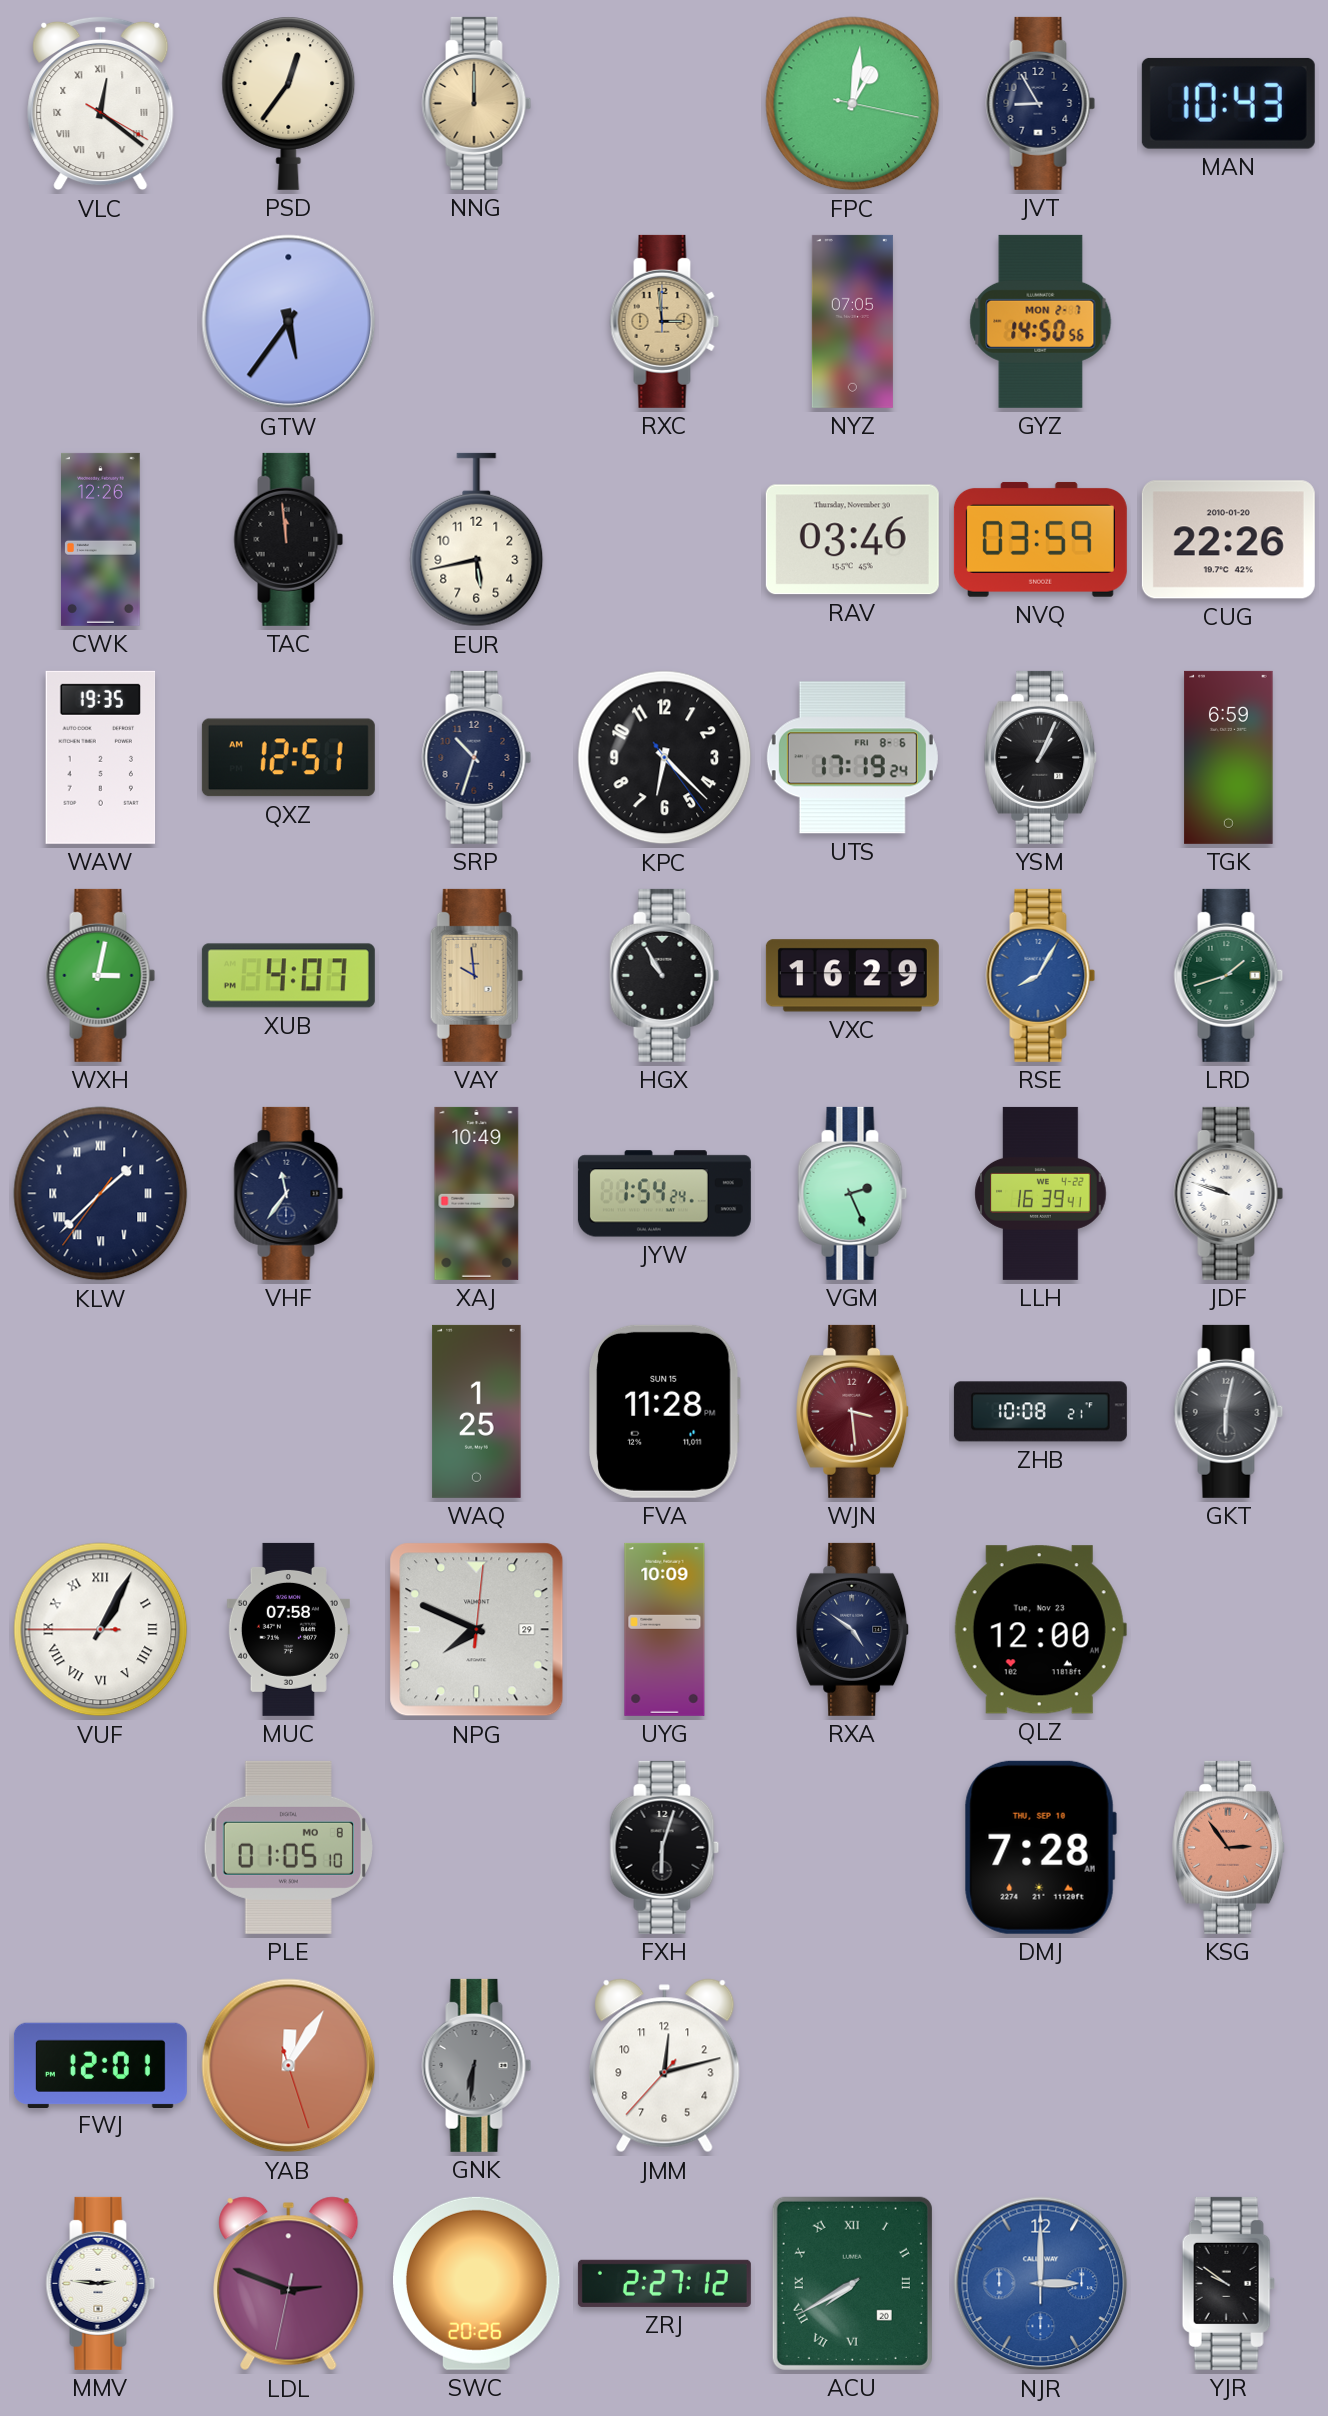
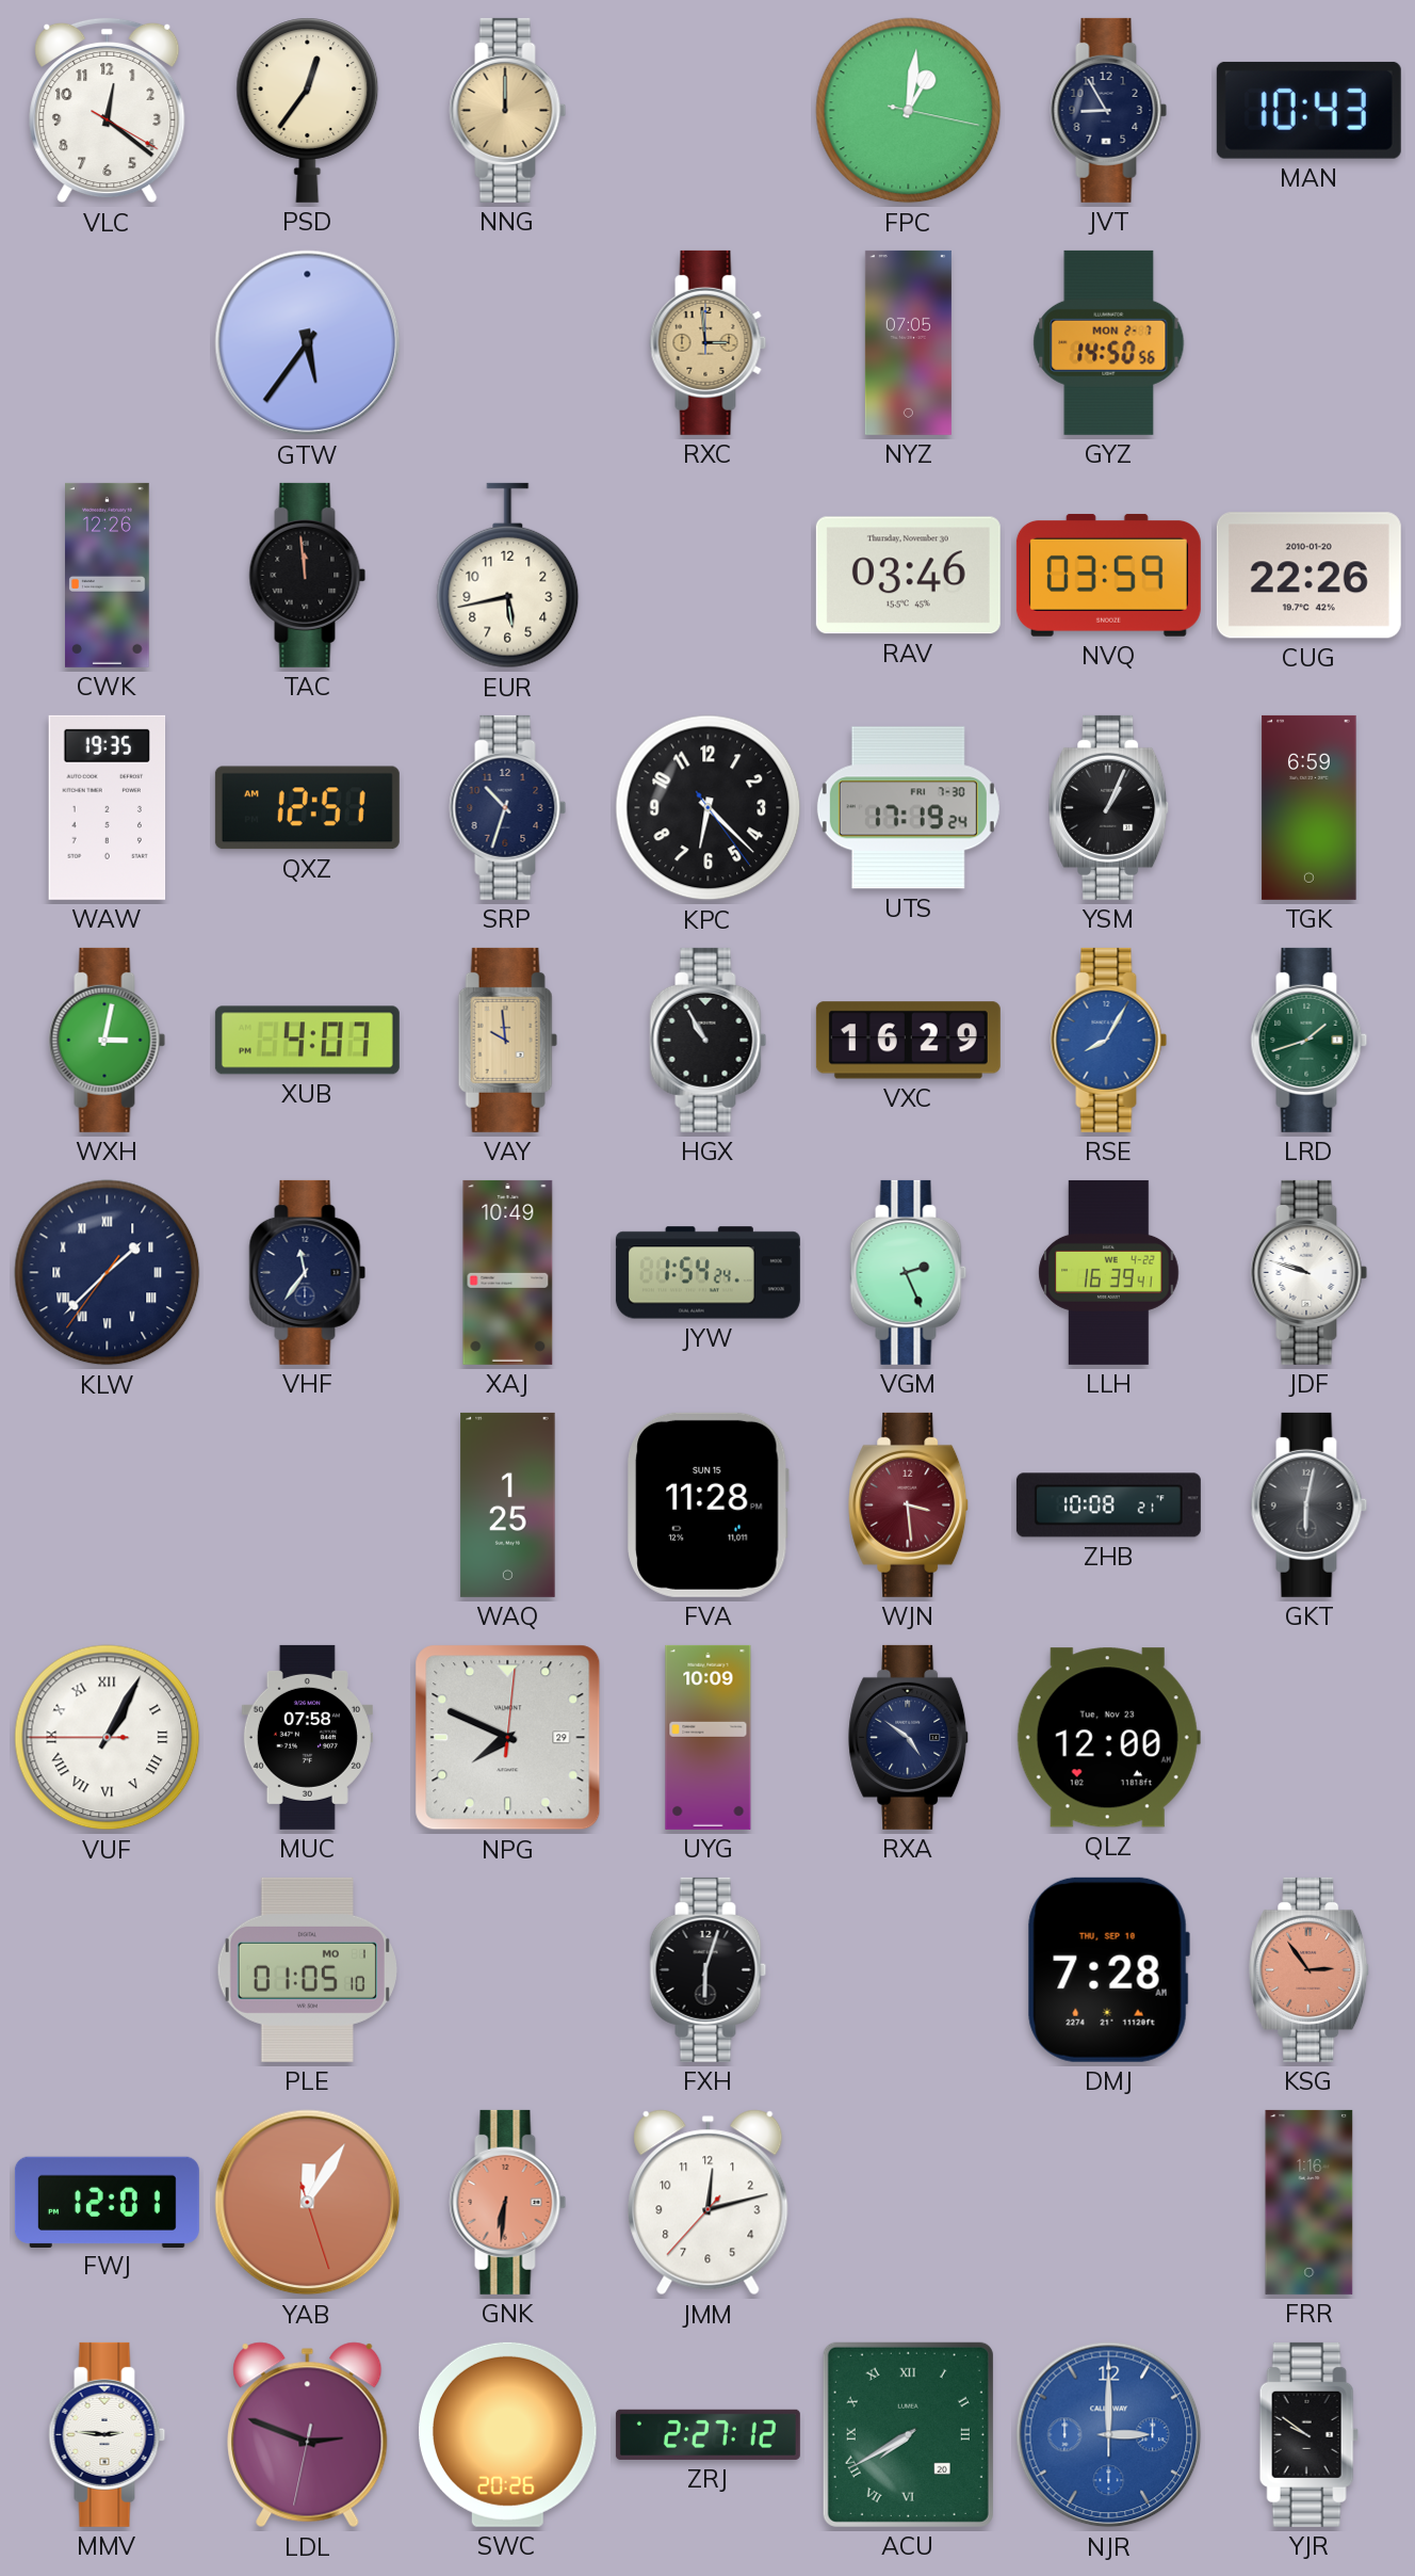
VLC numerals: Roman -> Arabic
UTS date: FRI 8-6 -> FRI 7-30
PLE date: MO 8 -> MO 1
GNK dial: grey -> salmon
FRR: none -> 1:16
